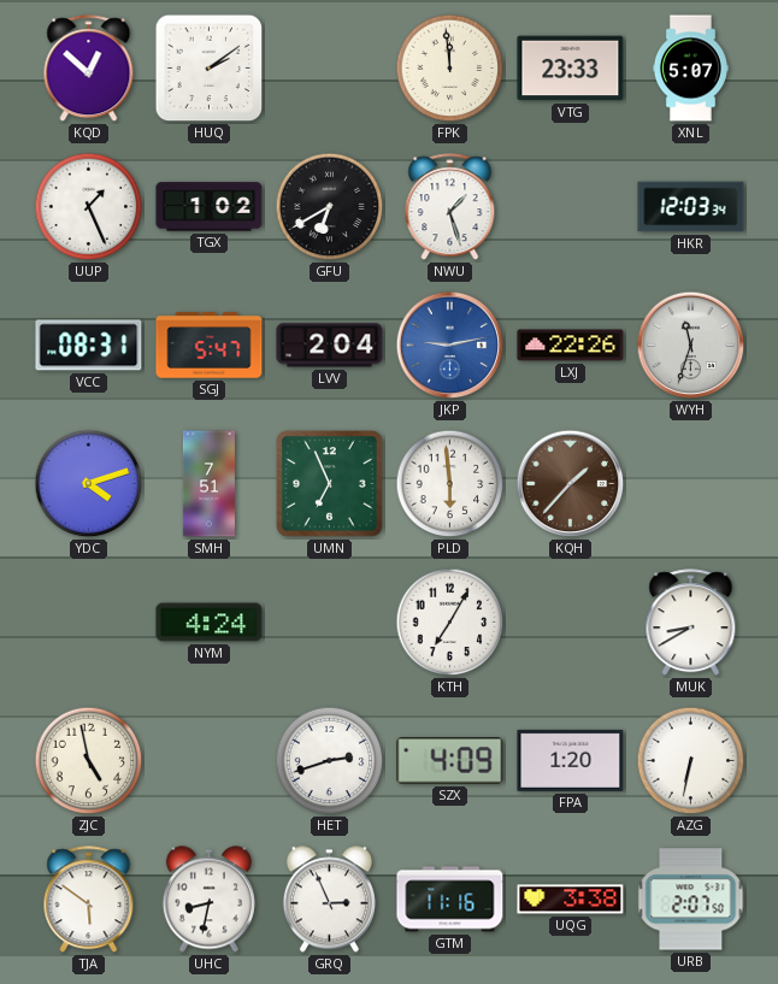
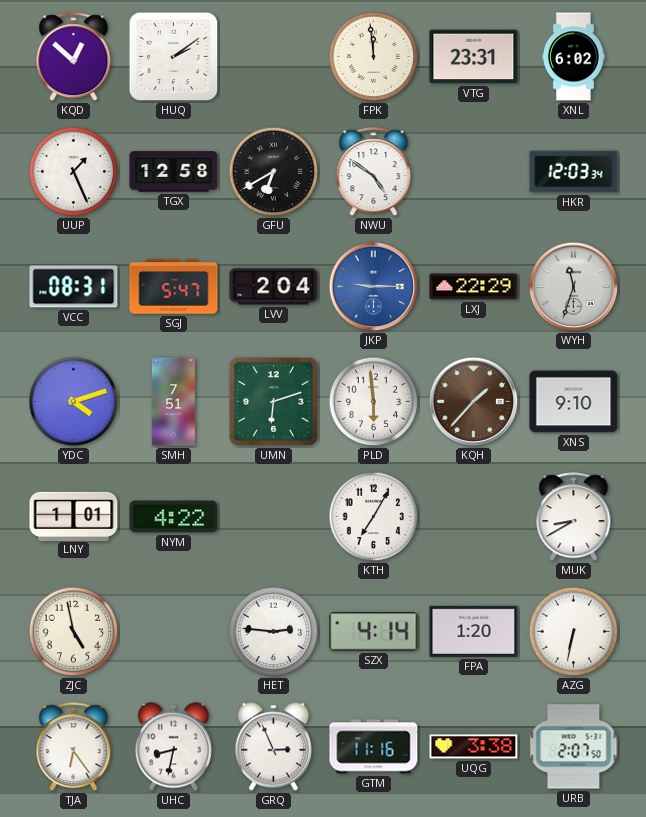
VTG: 23:33 -> 23:31
XNL: 5:07 -> 6:02
TGX: 1:02 -> 12:58
NWU: 1:27 -> 4:51
JKP: 9:13 -> 9:15
LXJ: 22:26 -> 22:29
UMN: 6:56 -> 6:12
XNS: none -> 9:10
LNY: none -> 1:01
NYM: 4:24 -> 4:22
HET: 2:42 -> 2:46
SZX: 4:09 -> 4:14
TJA: 5:51 -> 6:24
